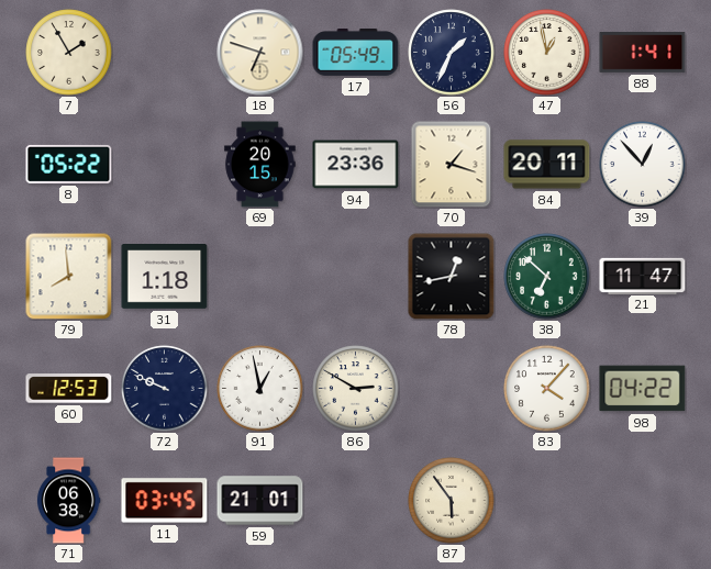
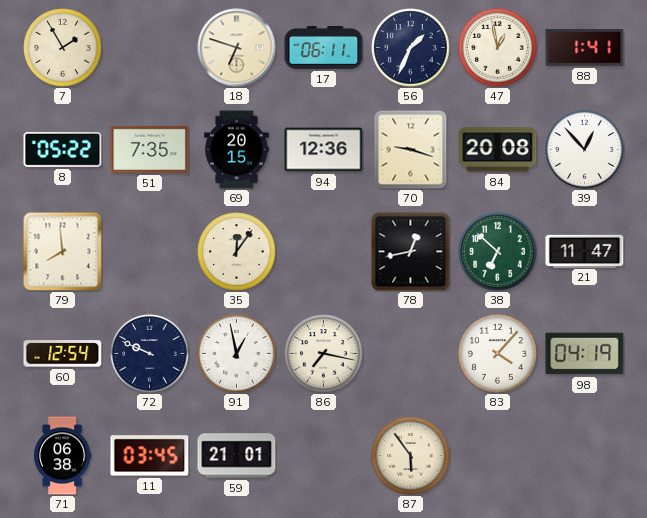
17: 05:49 -> 06:11
51: none -> 7:35
94: 23:36 -> 12:36
70: 1:18 -> 9:18
84: 20:11 -> 20:08
31: 1:18 -> none
35: none -> 12:06
60: 12:53 -> 12:54
86: 2:50 -> 7:17
98: 04:22 -> 04:19
